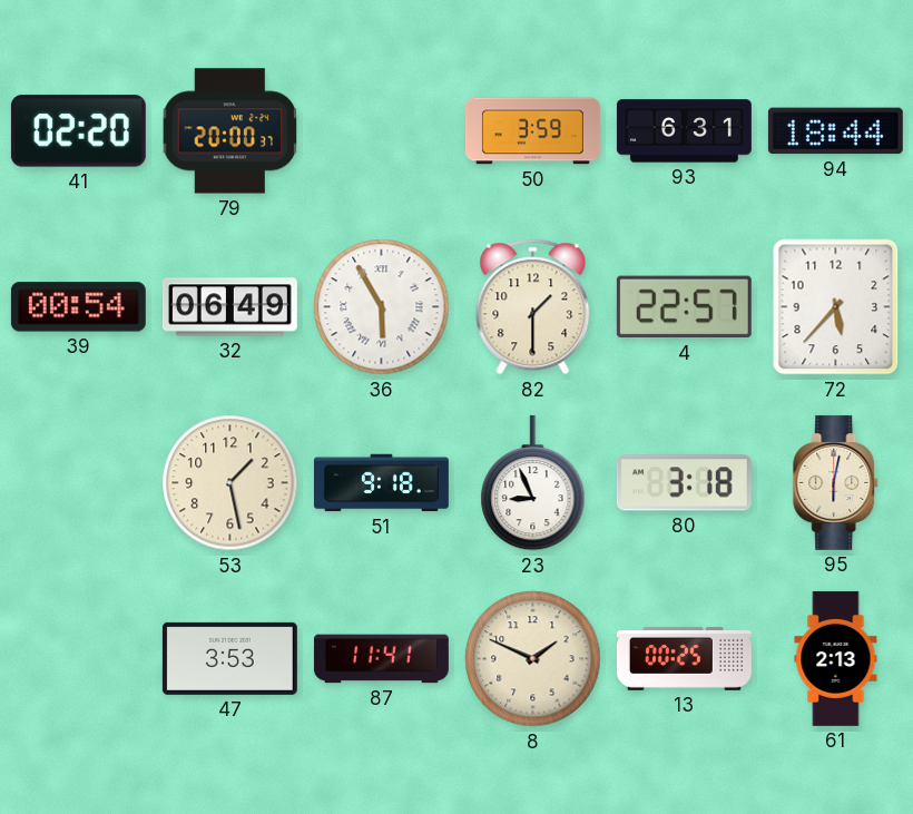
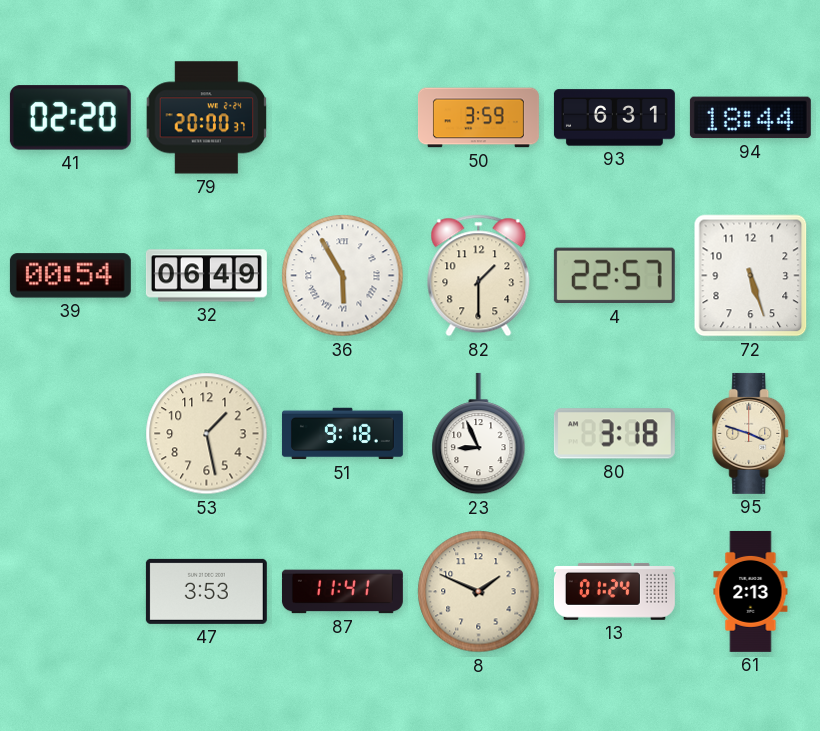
72: 5:37 -> 5:27
95: 6:02 -> 3:48
13: 00:25 -> 01:24
